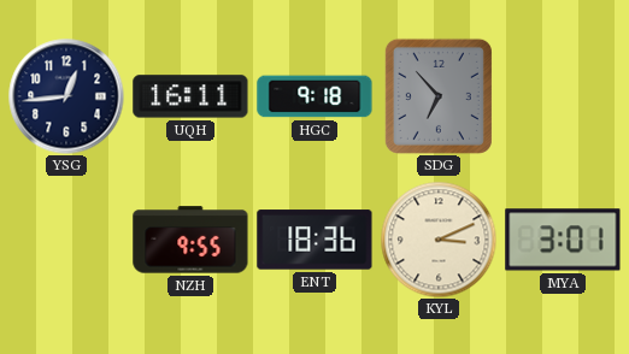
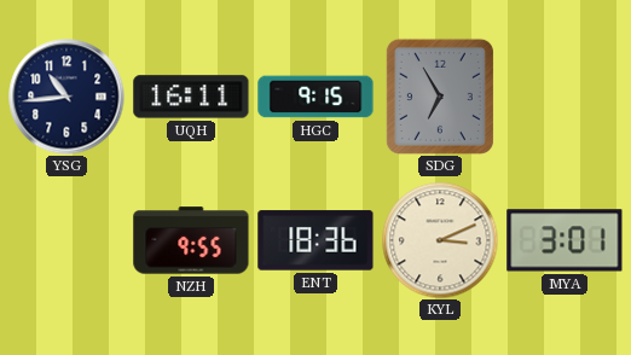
YSG: 12:44 -> 10:44
HGC: 9:18 -> 9:15
SDG: 6:53 -> 6:55
